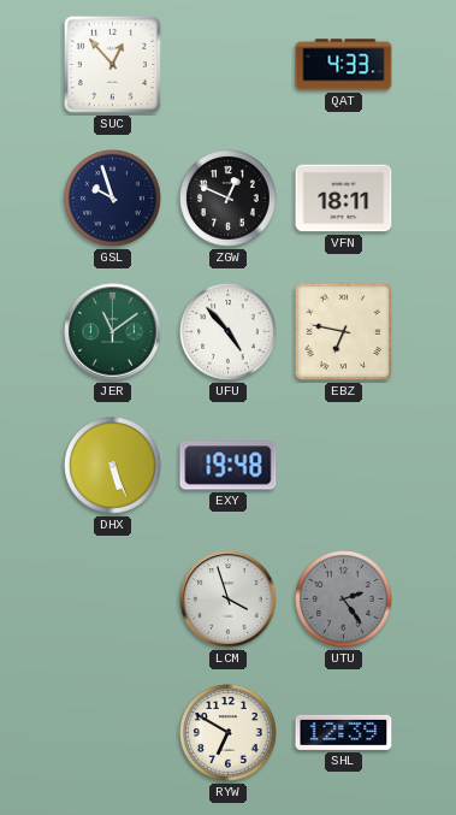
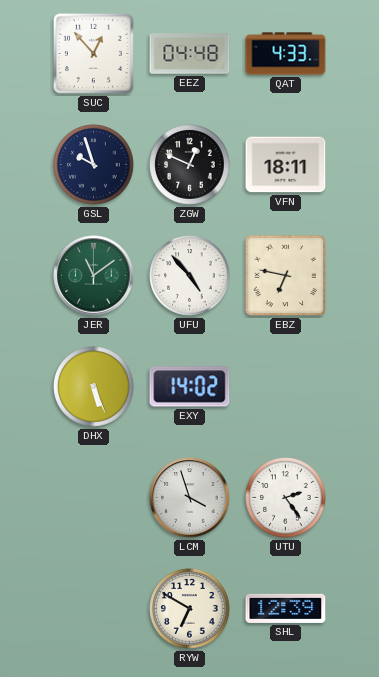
EEZ: none -> 04:48
EXY: 19:48 -> 14:02
UTU dial: grey -> white
